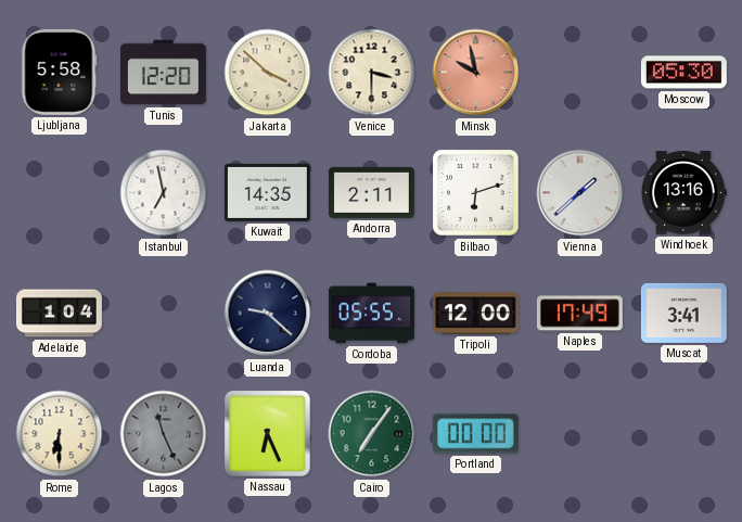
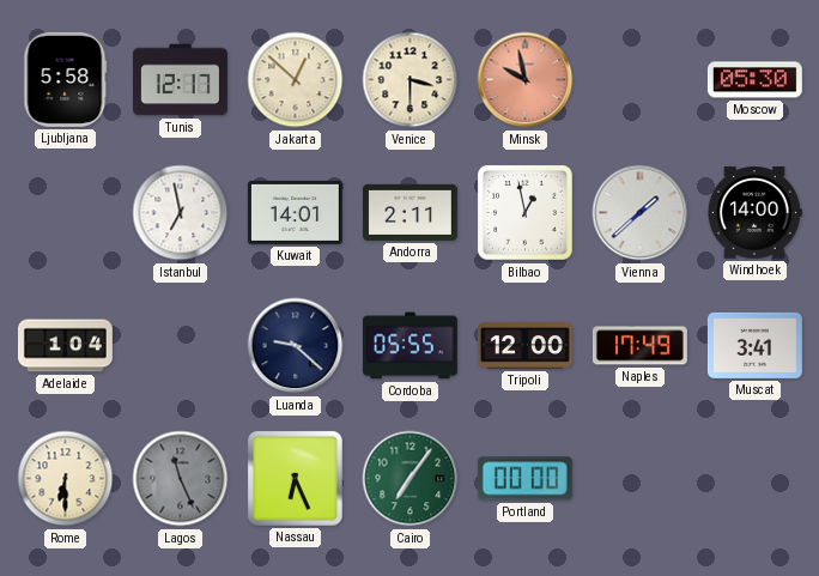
Tunis: 12:20 -> 12:17
Jakarta: 3:52 -> 12:52
Kuwait: 14:35 -> 14:01
Bilbao: 6:12 -> 12:58
Windhoek: 13:16 -> 14:00
